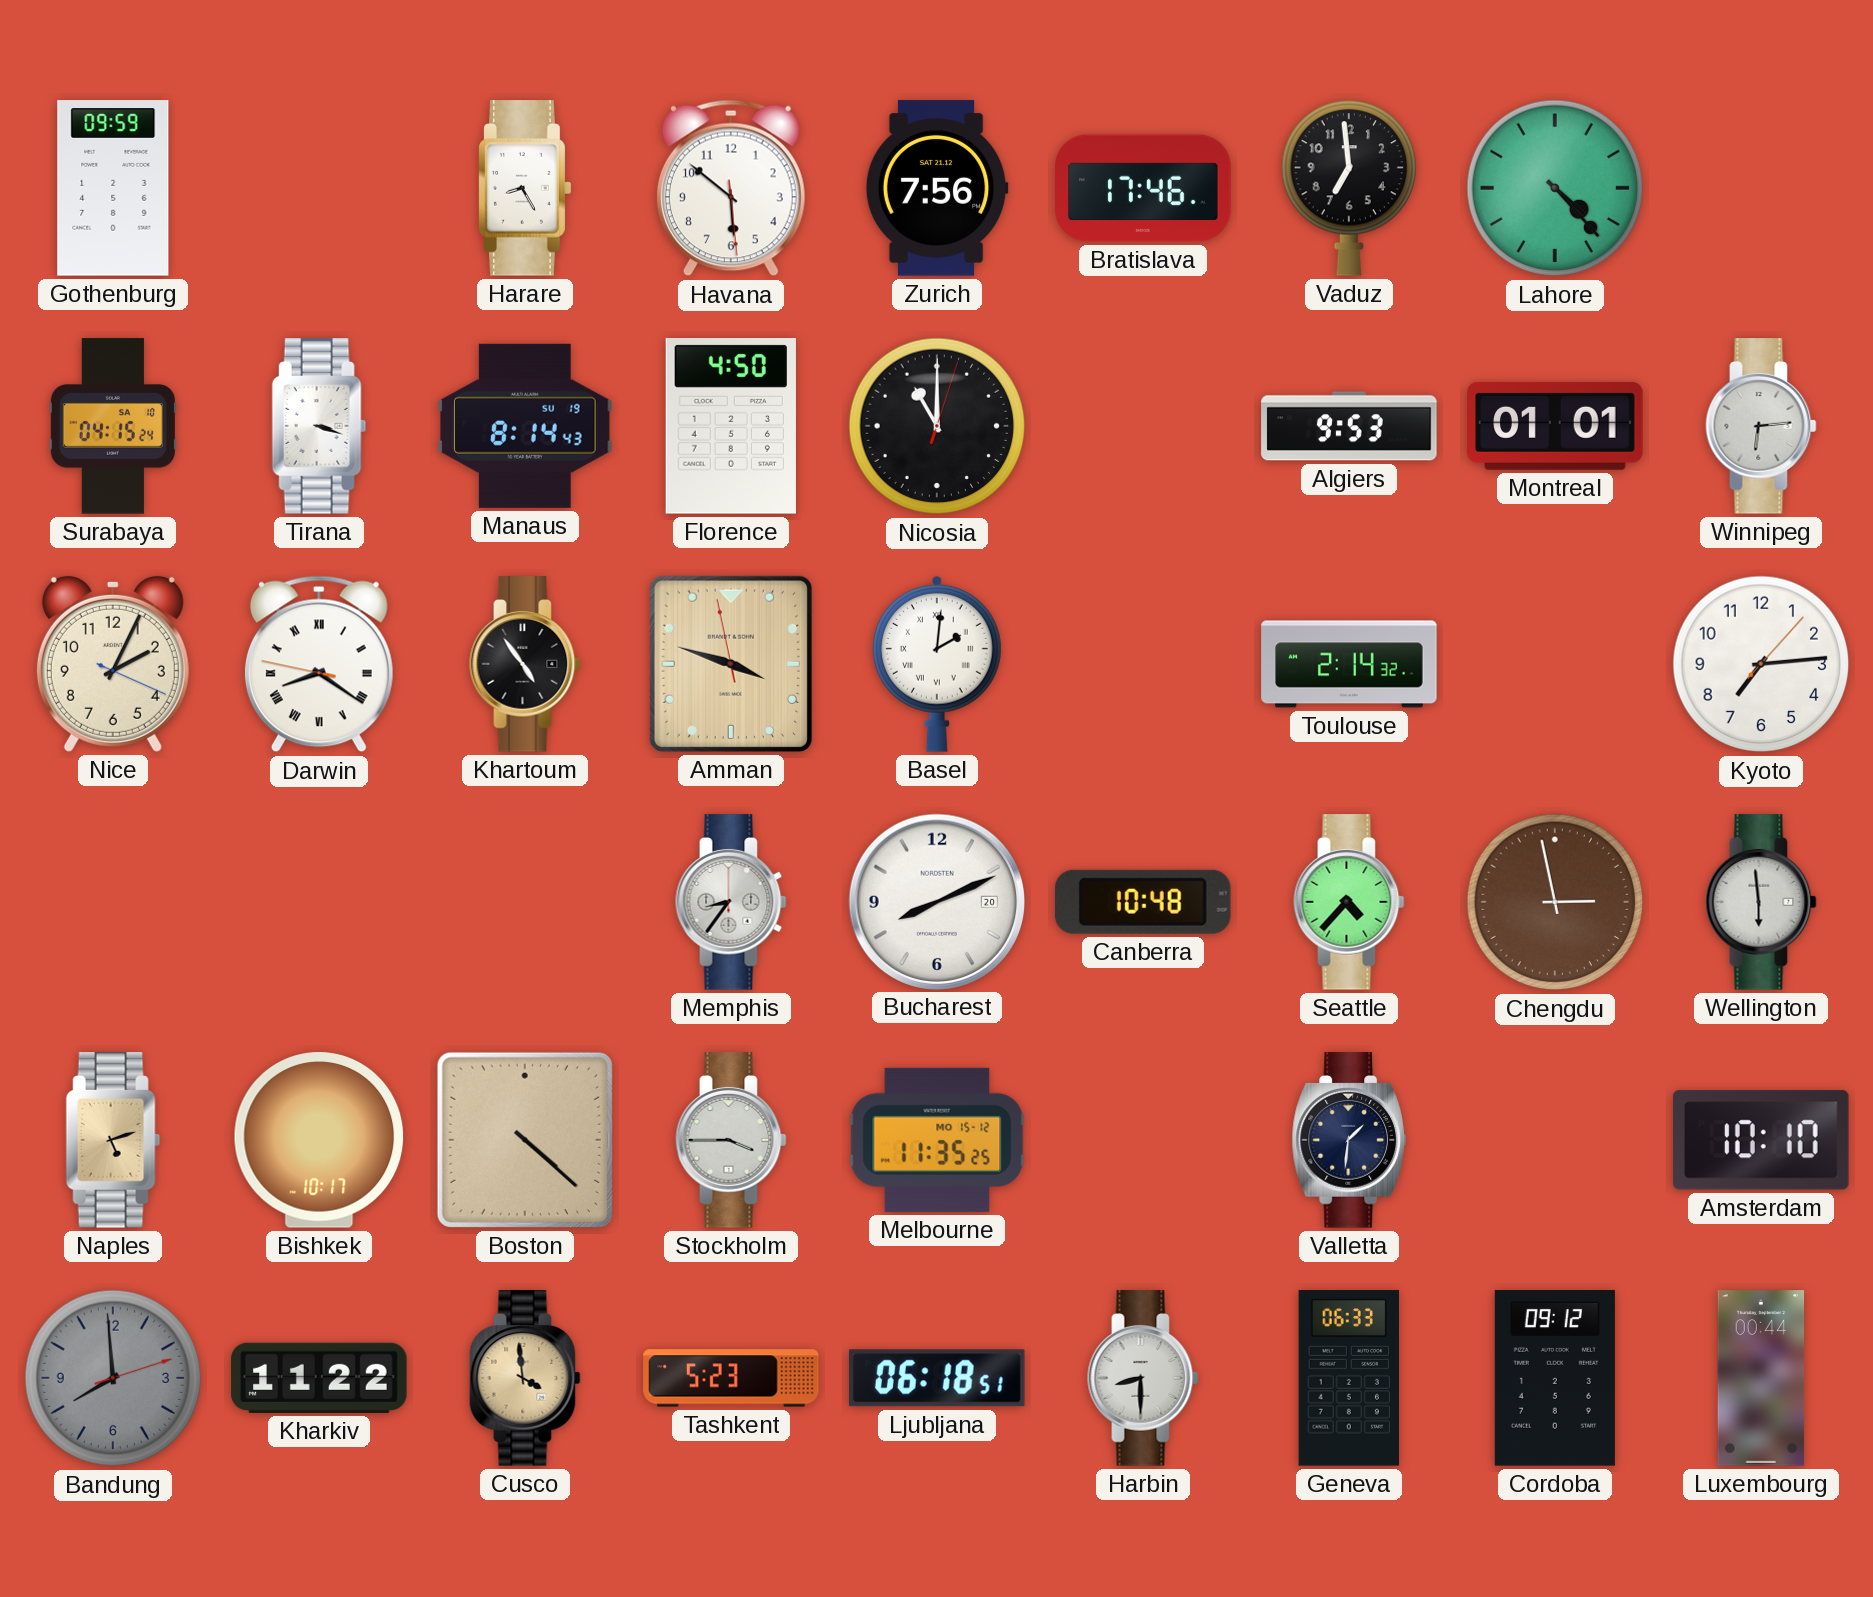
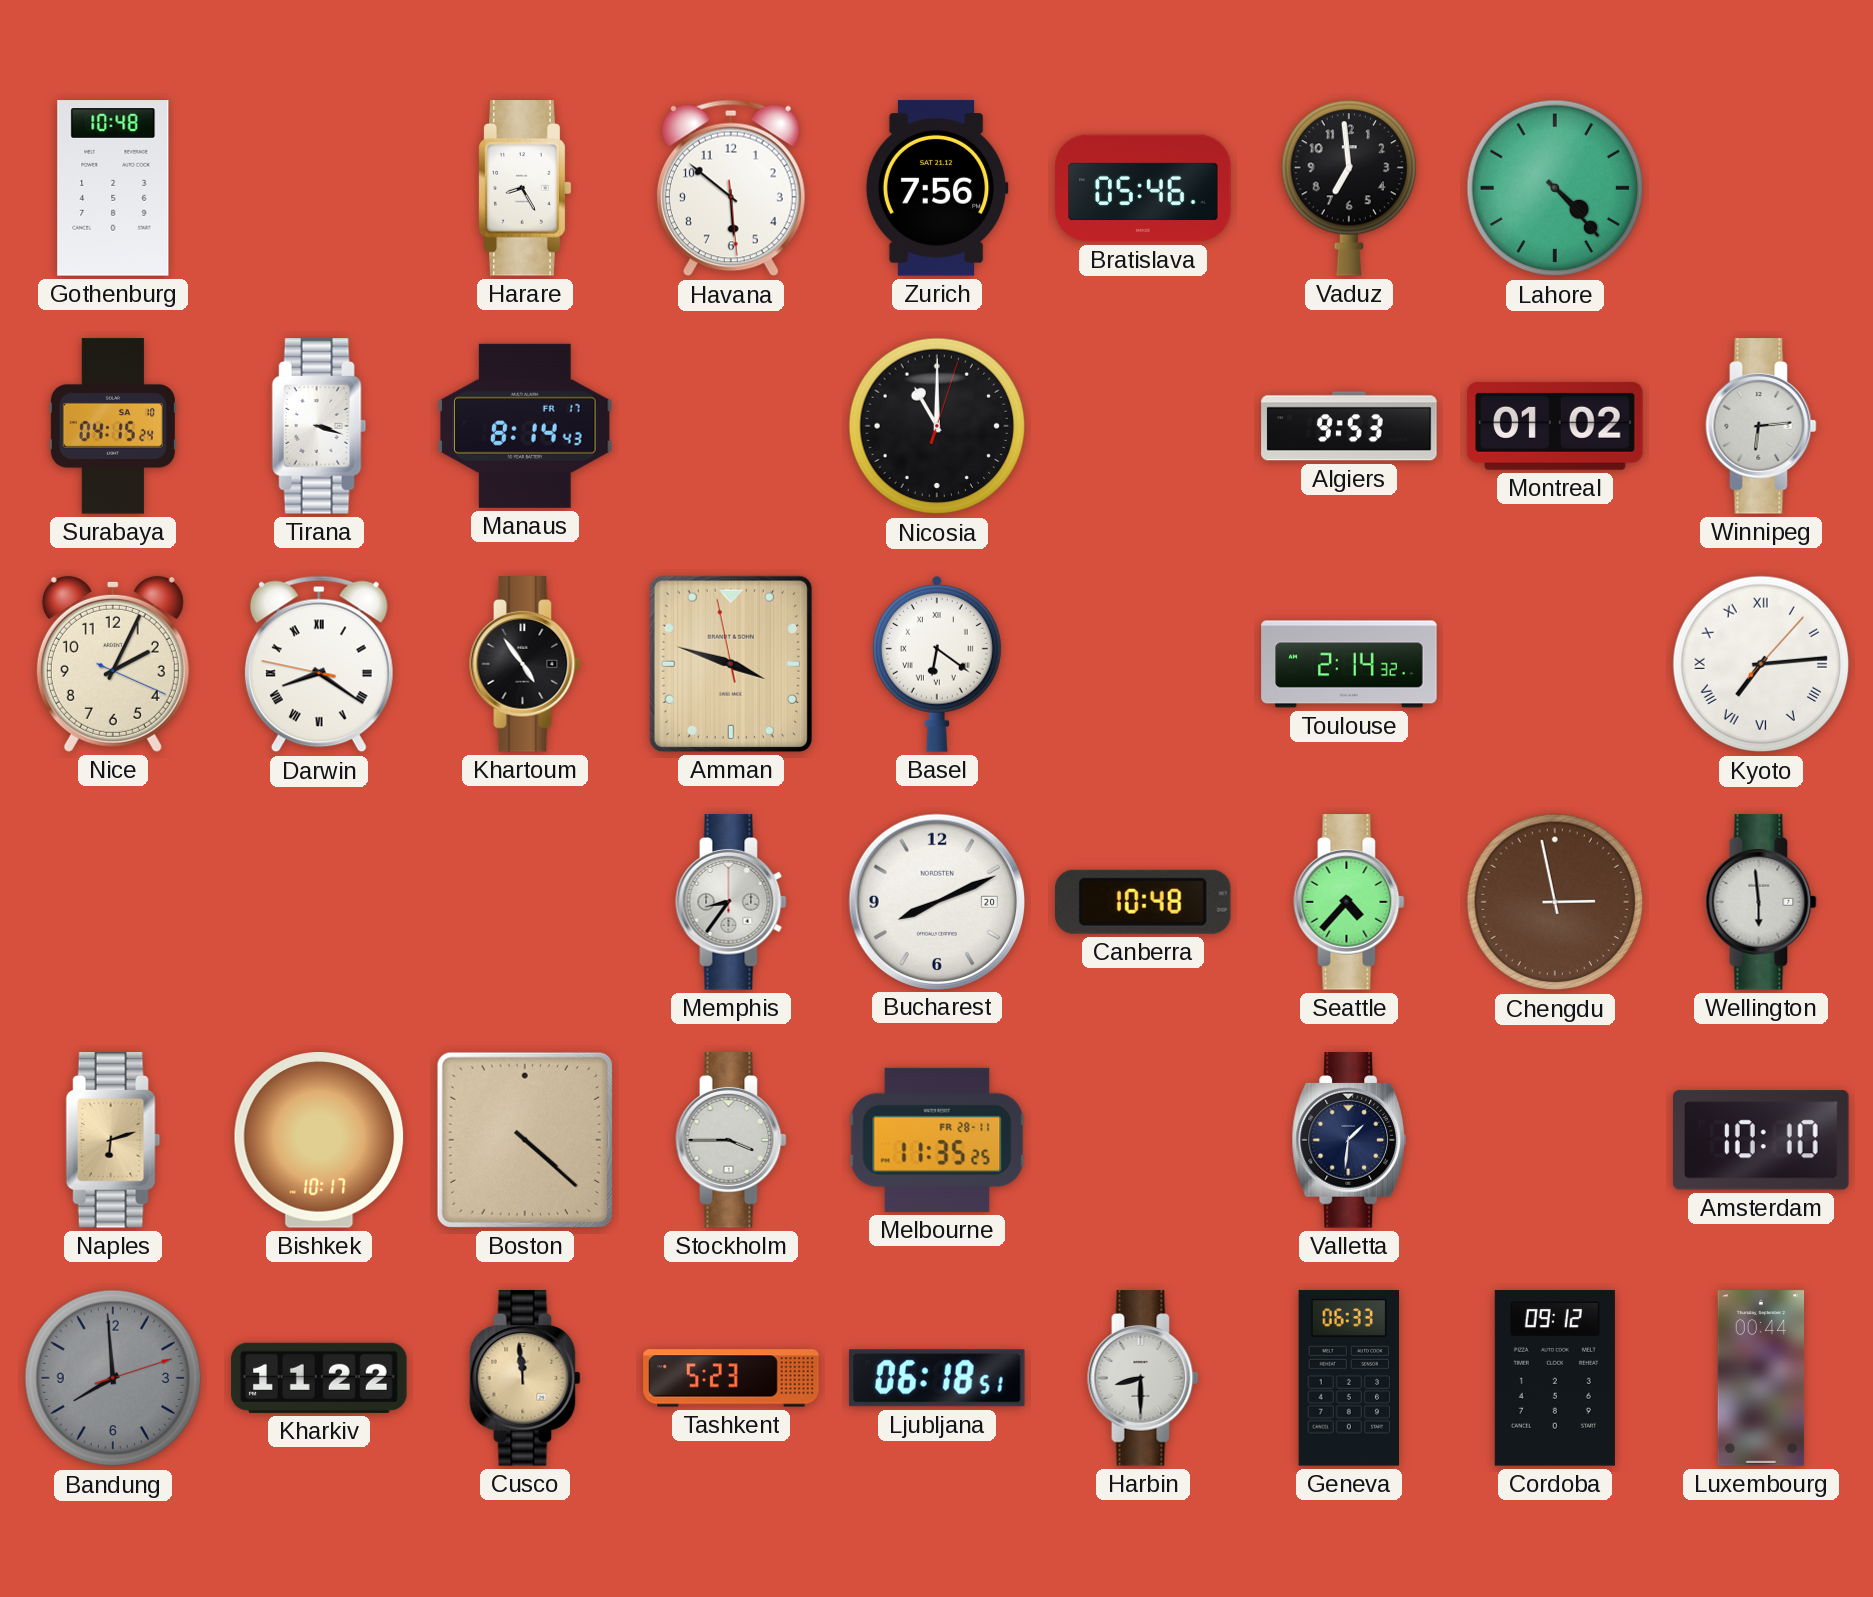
Gothenburg: 09:59 -> 10:48
Bratislava: 17:46 -> 05:46
Manaus date: SU 19 -> FR 17
Florence: 4:50 -> none
Montreal: 01:01 -> 01:02
Basel: 2:01 -> 6:21
Kyoto numerals: Arabic -> Roman
Naples: 5:12 -> 6:12
Melbourne date: MO 15-12 -> FR 28-11
Cusco: 3:59 -> 11:59
